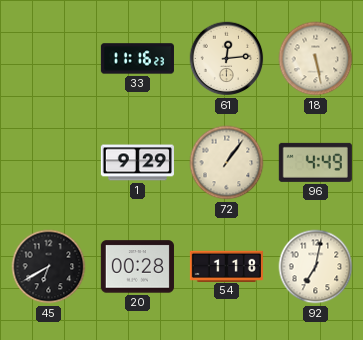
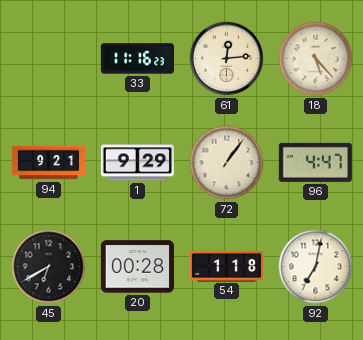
18: 5:28 -> 5:23
94: none -> 9:21
96: 4:49 -> 4:47
